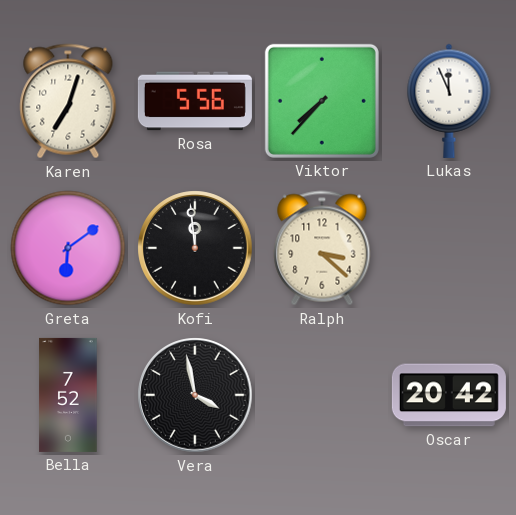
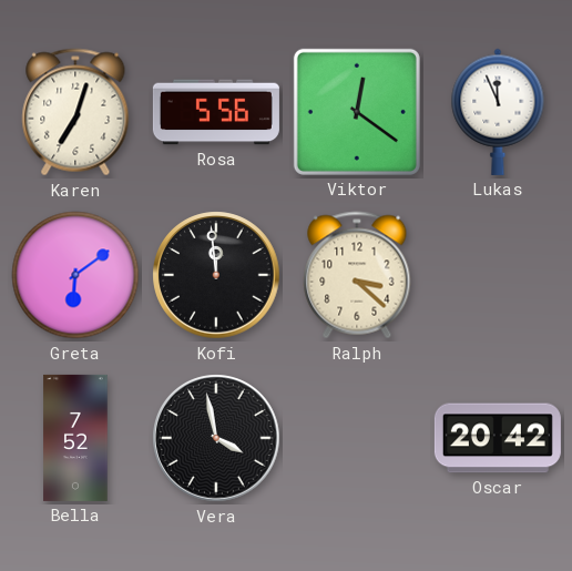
Viktor: 7:37 -> 12:21
